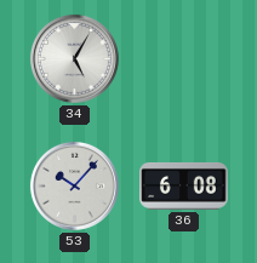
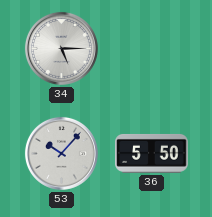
34: 5:05 -> 5:15
36: 6:08 -> 5:50
